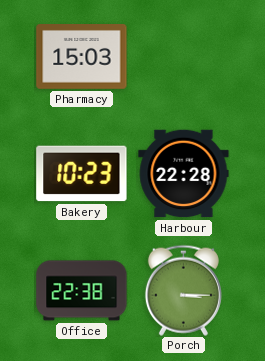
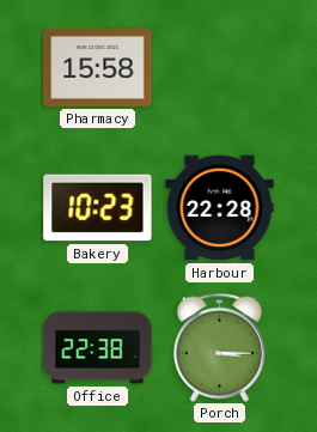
Pharmacy: 15:03 -> 15:58
